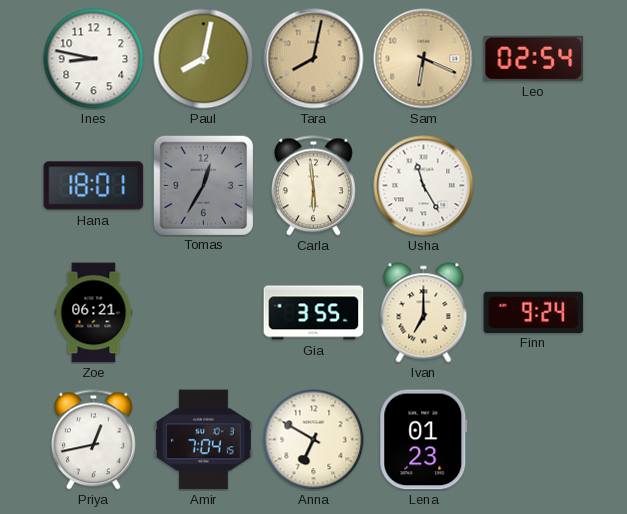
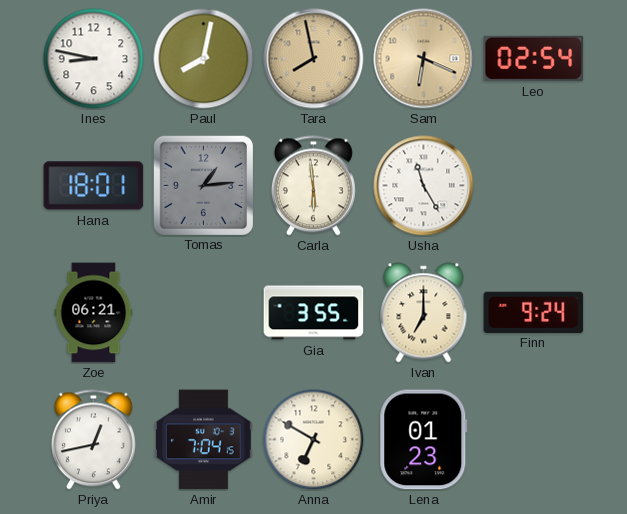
Tara: 8:02 -> 7:58
Tomas: 12:35 -> 1:14
